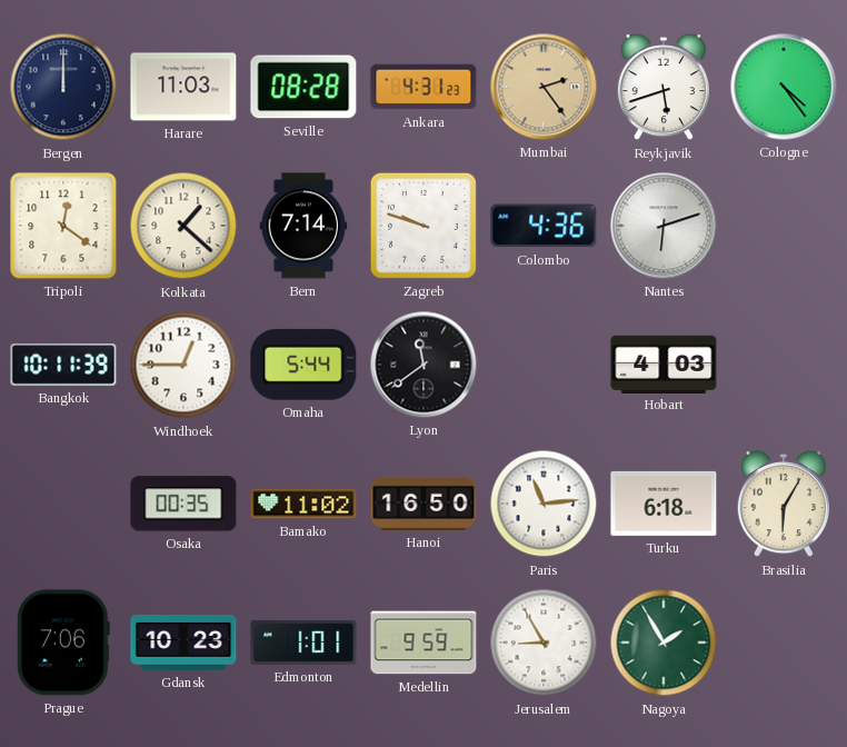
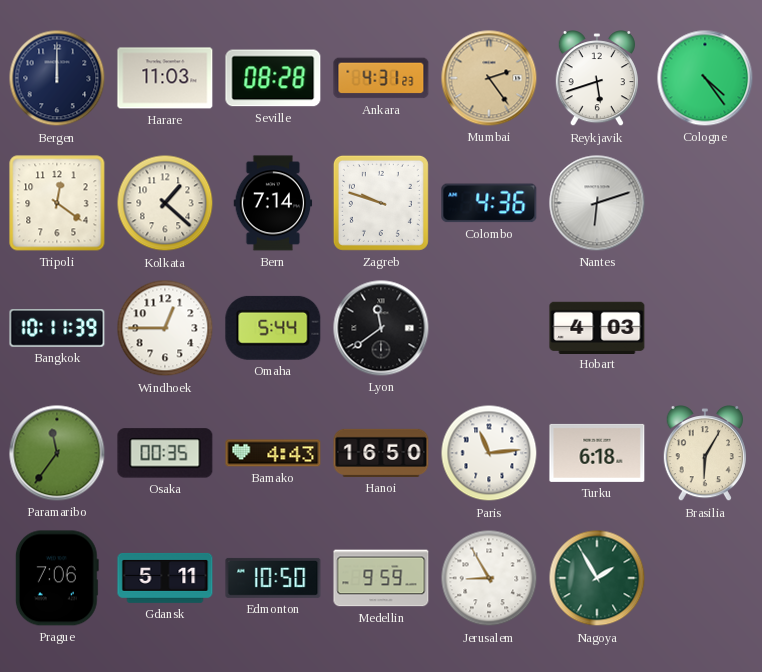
Paramaribo: none -> 11:36
Bamako: 11:02 -> 4:43
Gdansk: 10:23 -> 5:11
Edmonton: 1:01 -> 10:50
